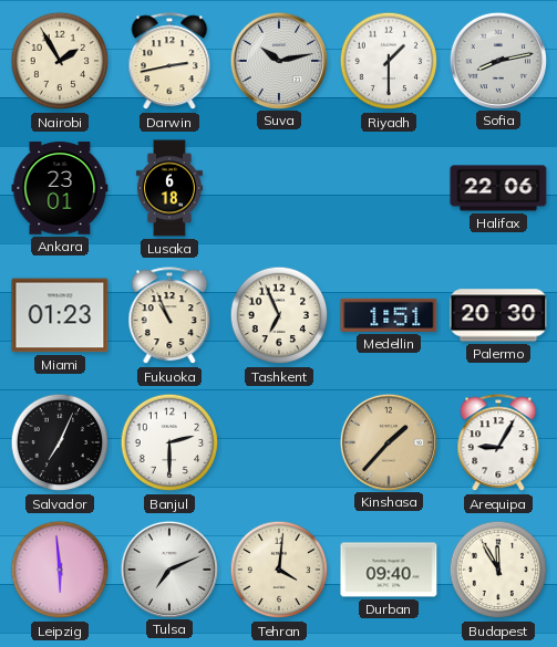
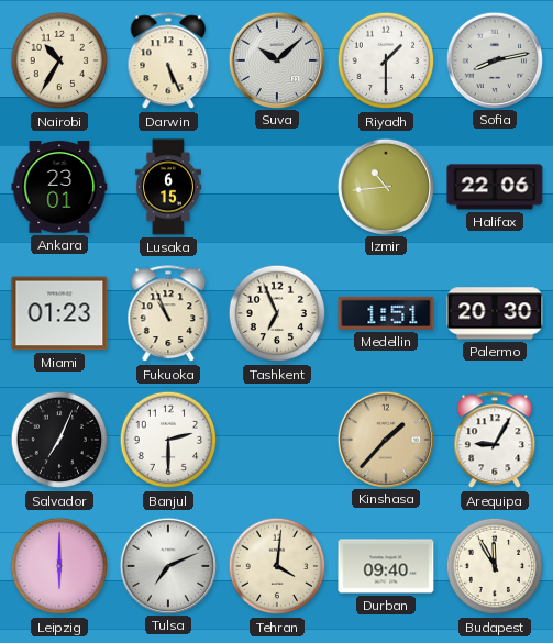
Nairobi: 1:55 -> 10:35
Darwin: 2:43 -> 5:26
Suva: 10:13 -> 10:08
Lusaka: 6:18 -> 6:15
Izmir: none -> 10:44
Leipzig: 5:59 -> 6:00
